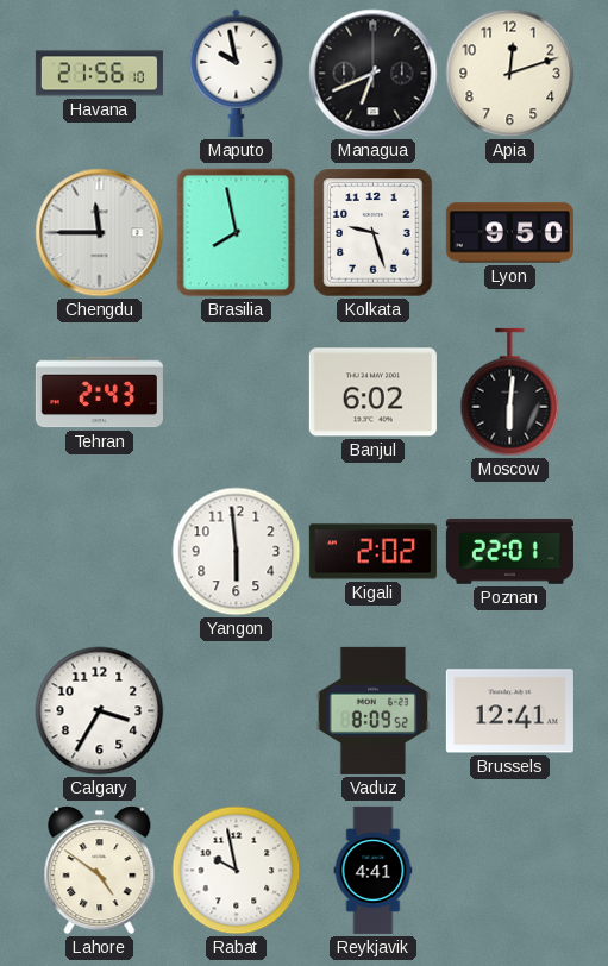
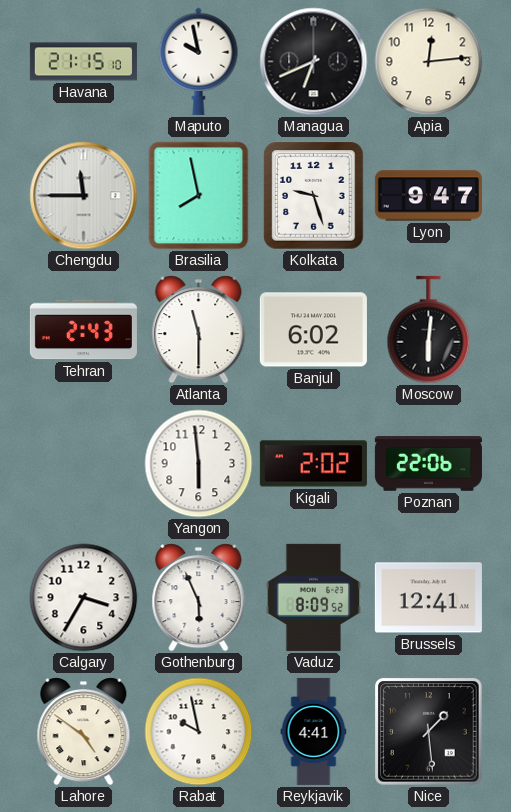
Havana: 21:56 -> 21:15
Apia: 12:12 -> 12:14
Lyon: 9:50 -> 9:47
Atlanta: none -> 11:30
Poznan: 22:01 -> 22:06
Gothenburg: none -> 5:56
Nice: none -> 1:29
